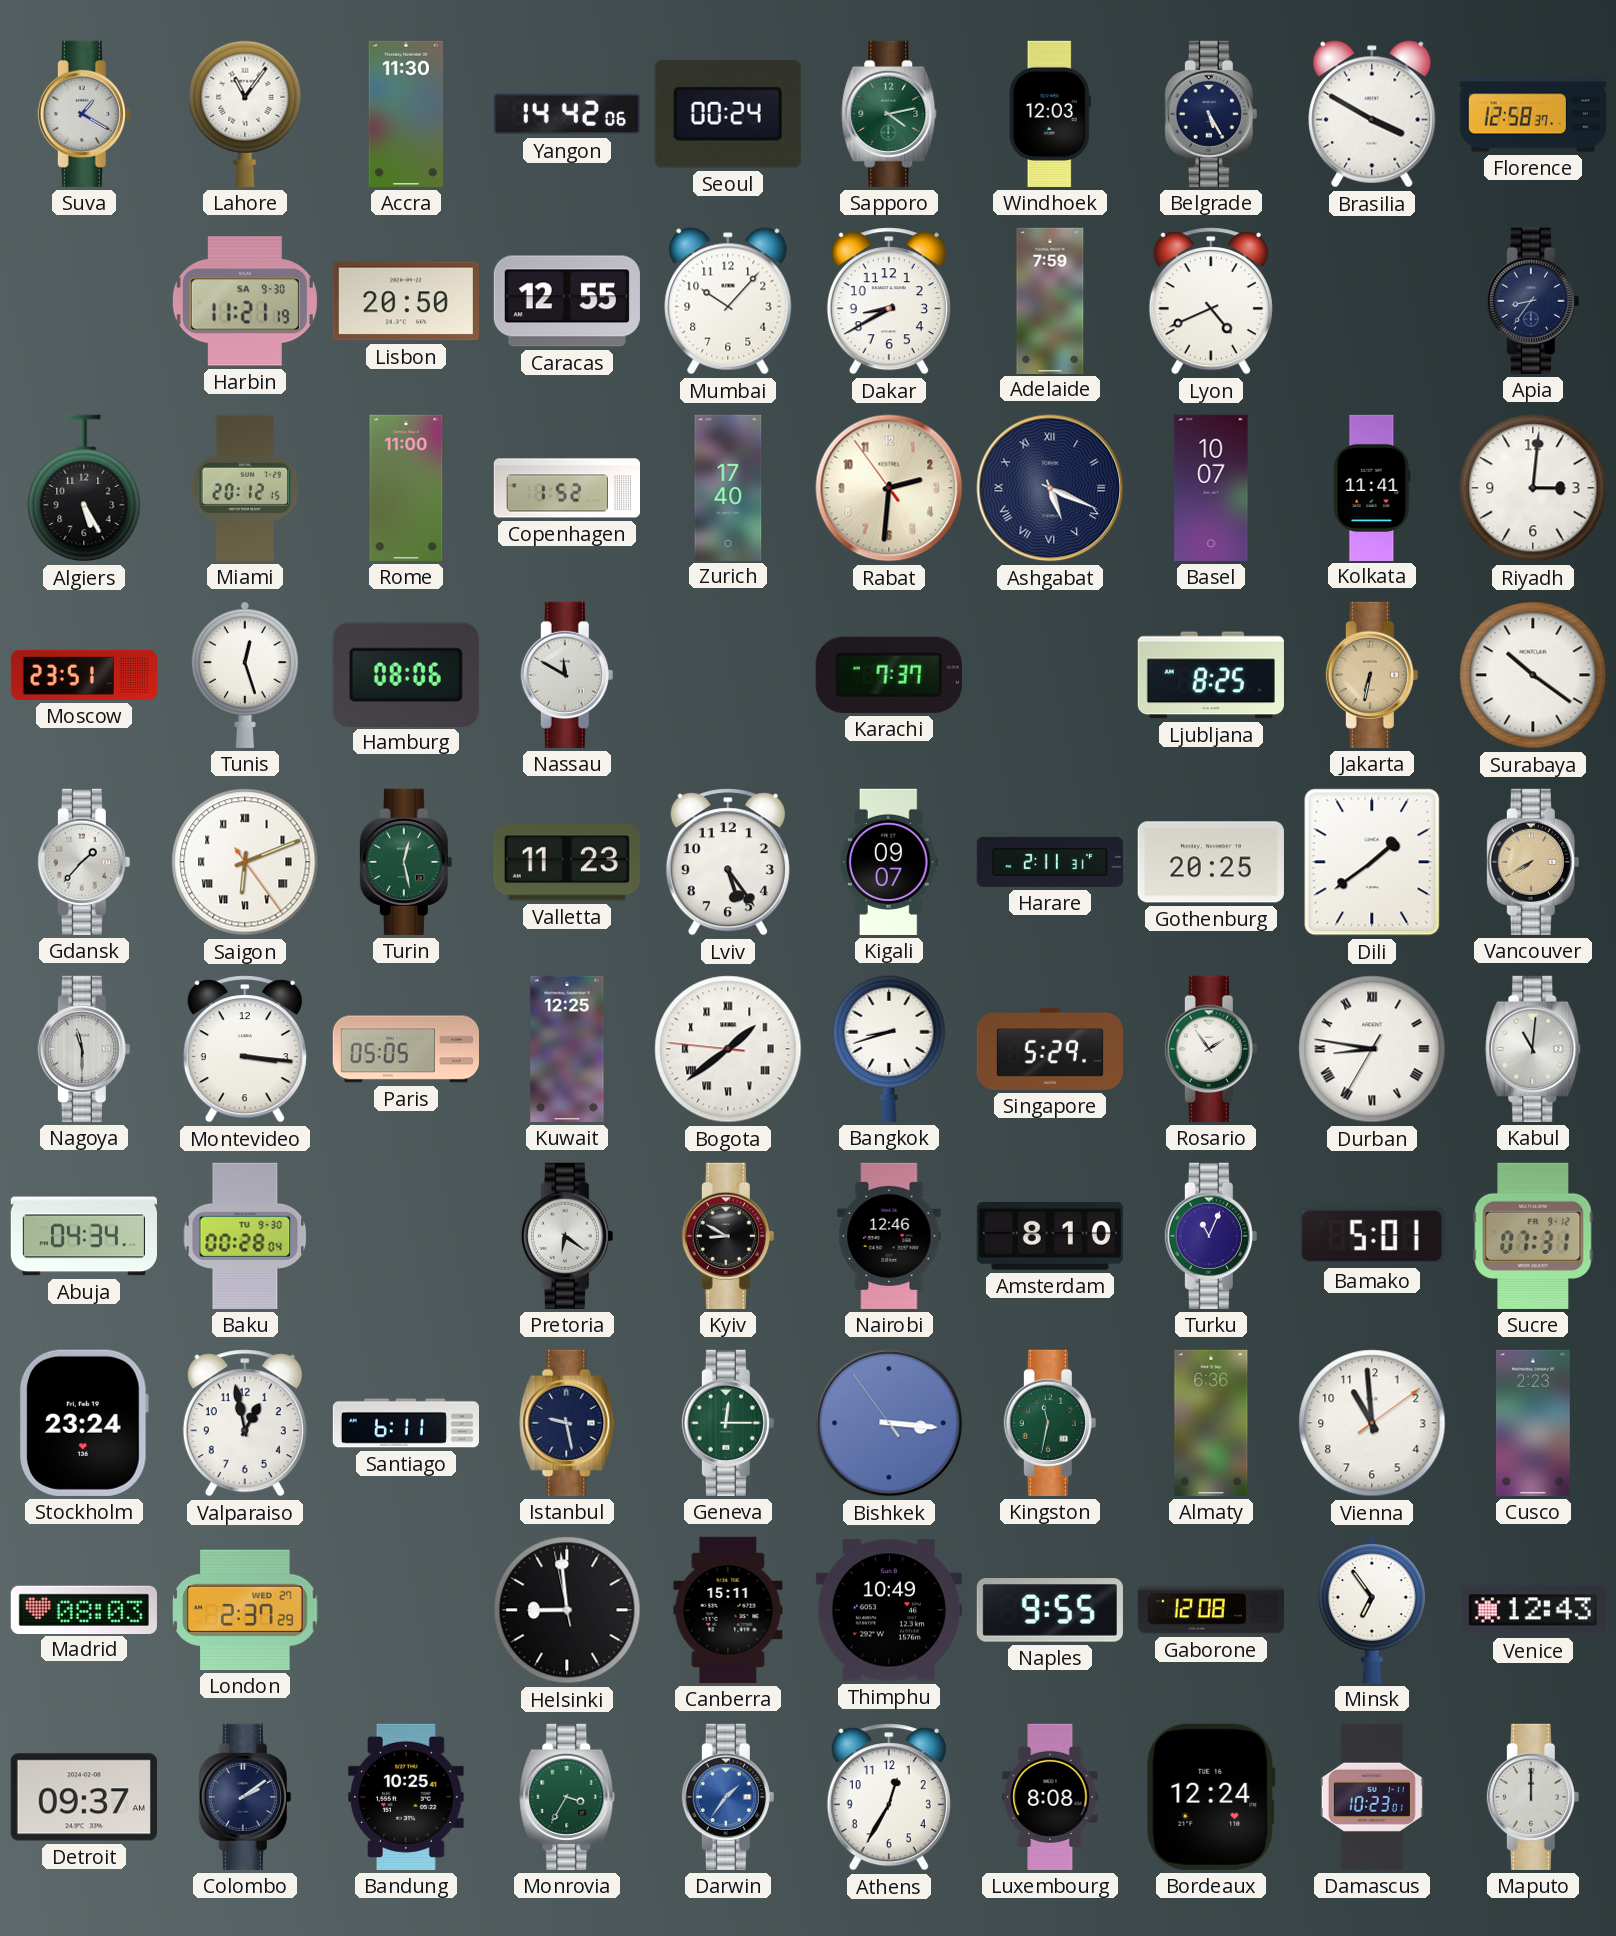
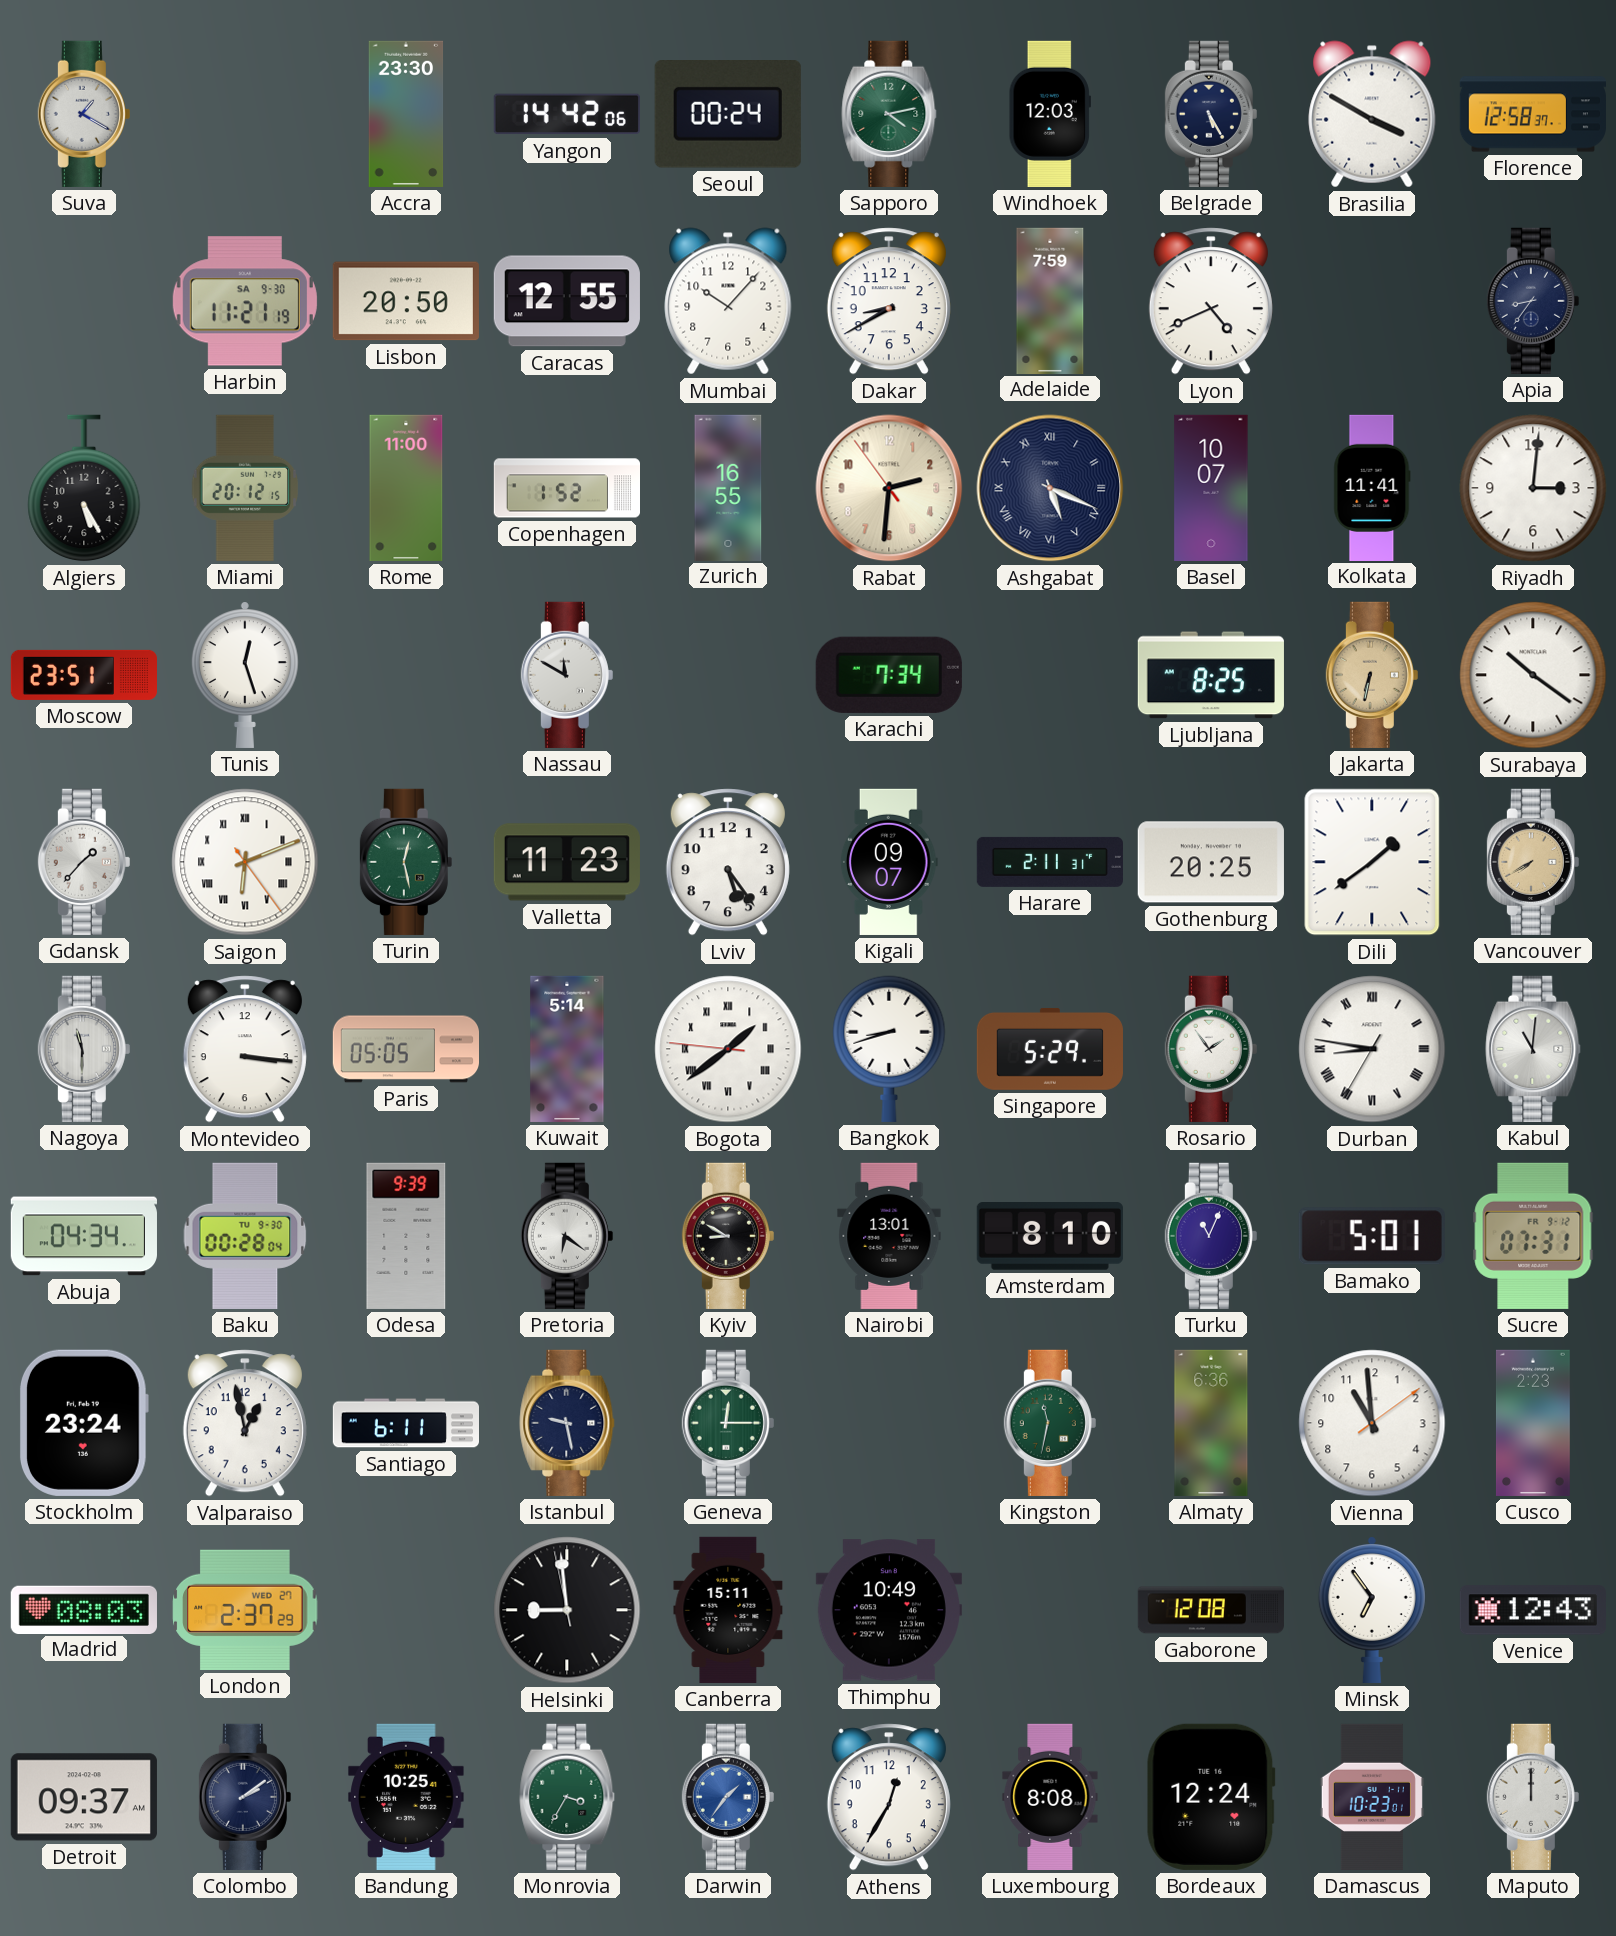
Lahore: 11:06 -> none
Accra: 11:30 -> 23:30
Zurich: 17:40 -> 16:55
Hamburg: 08:06 -> none
Karachi: 7:37 -> 7:34
Kuwait: 12:25 -> 5:14
Odesa: none -> 9:39
Nairobi: 12:46 -> 13:01
Bishkek: 3:15 -> none
Naples: 9:55 -> none
